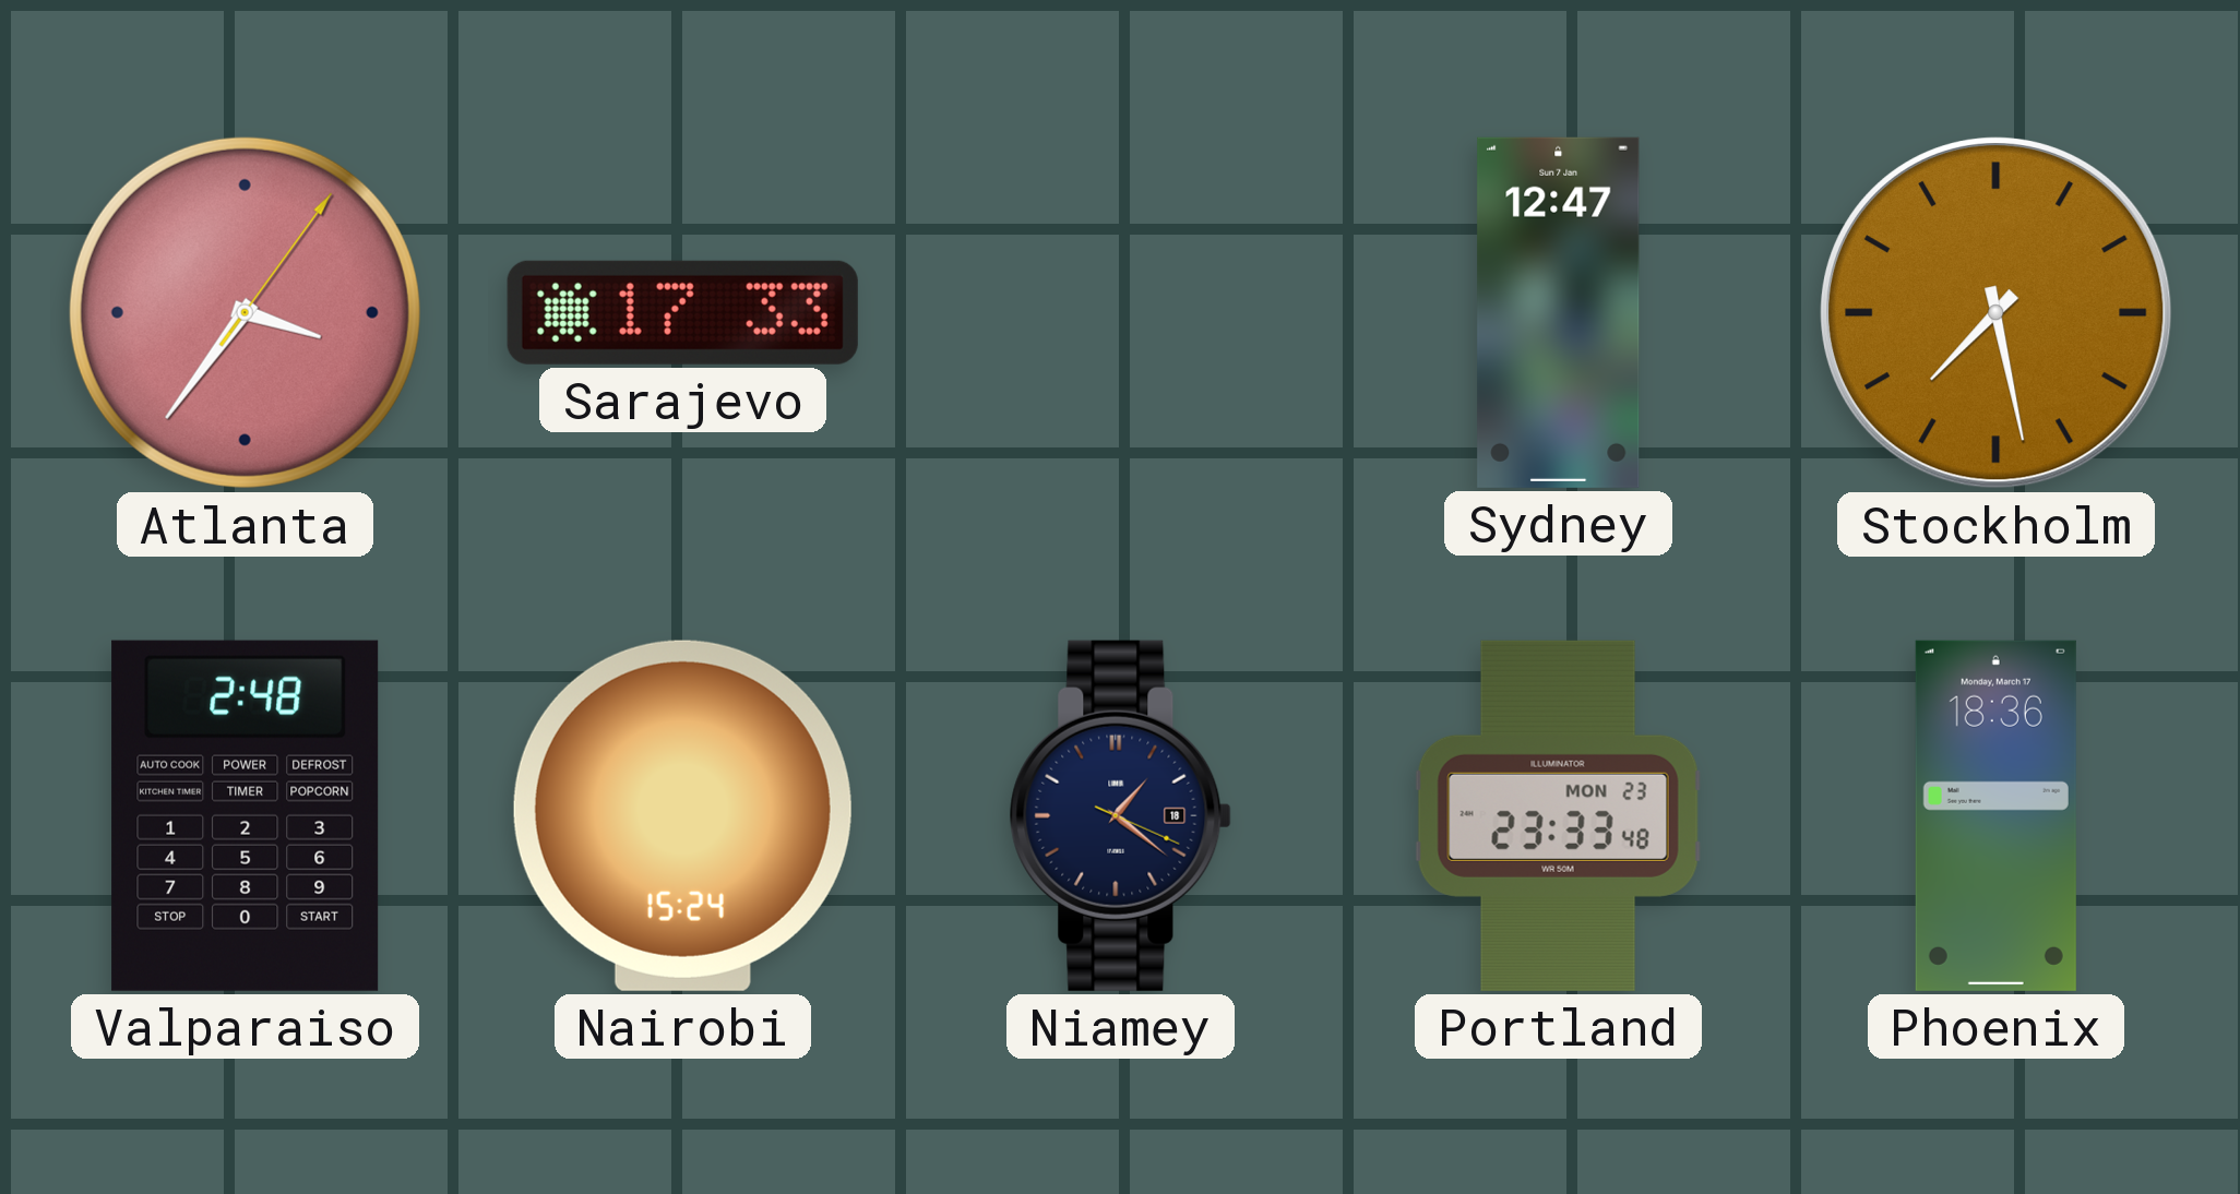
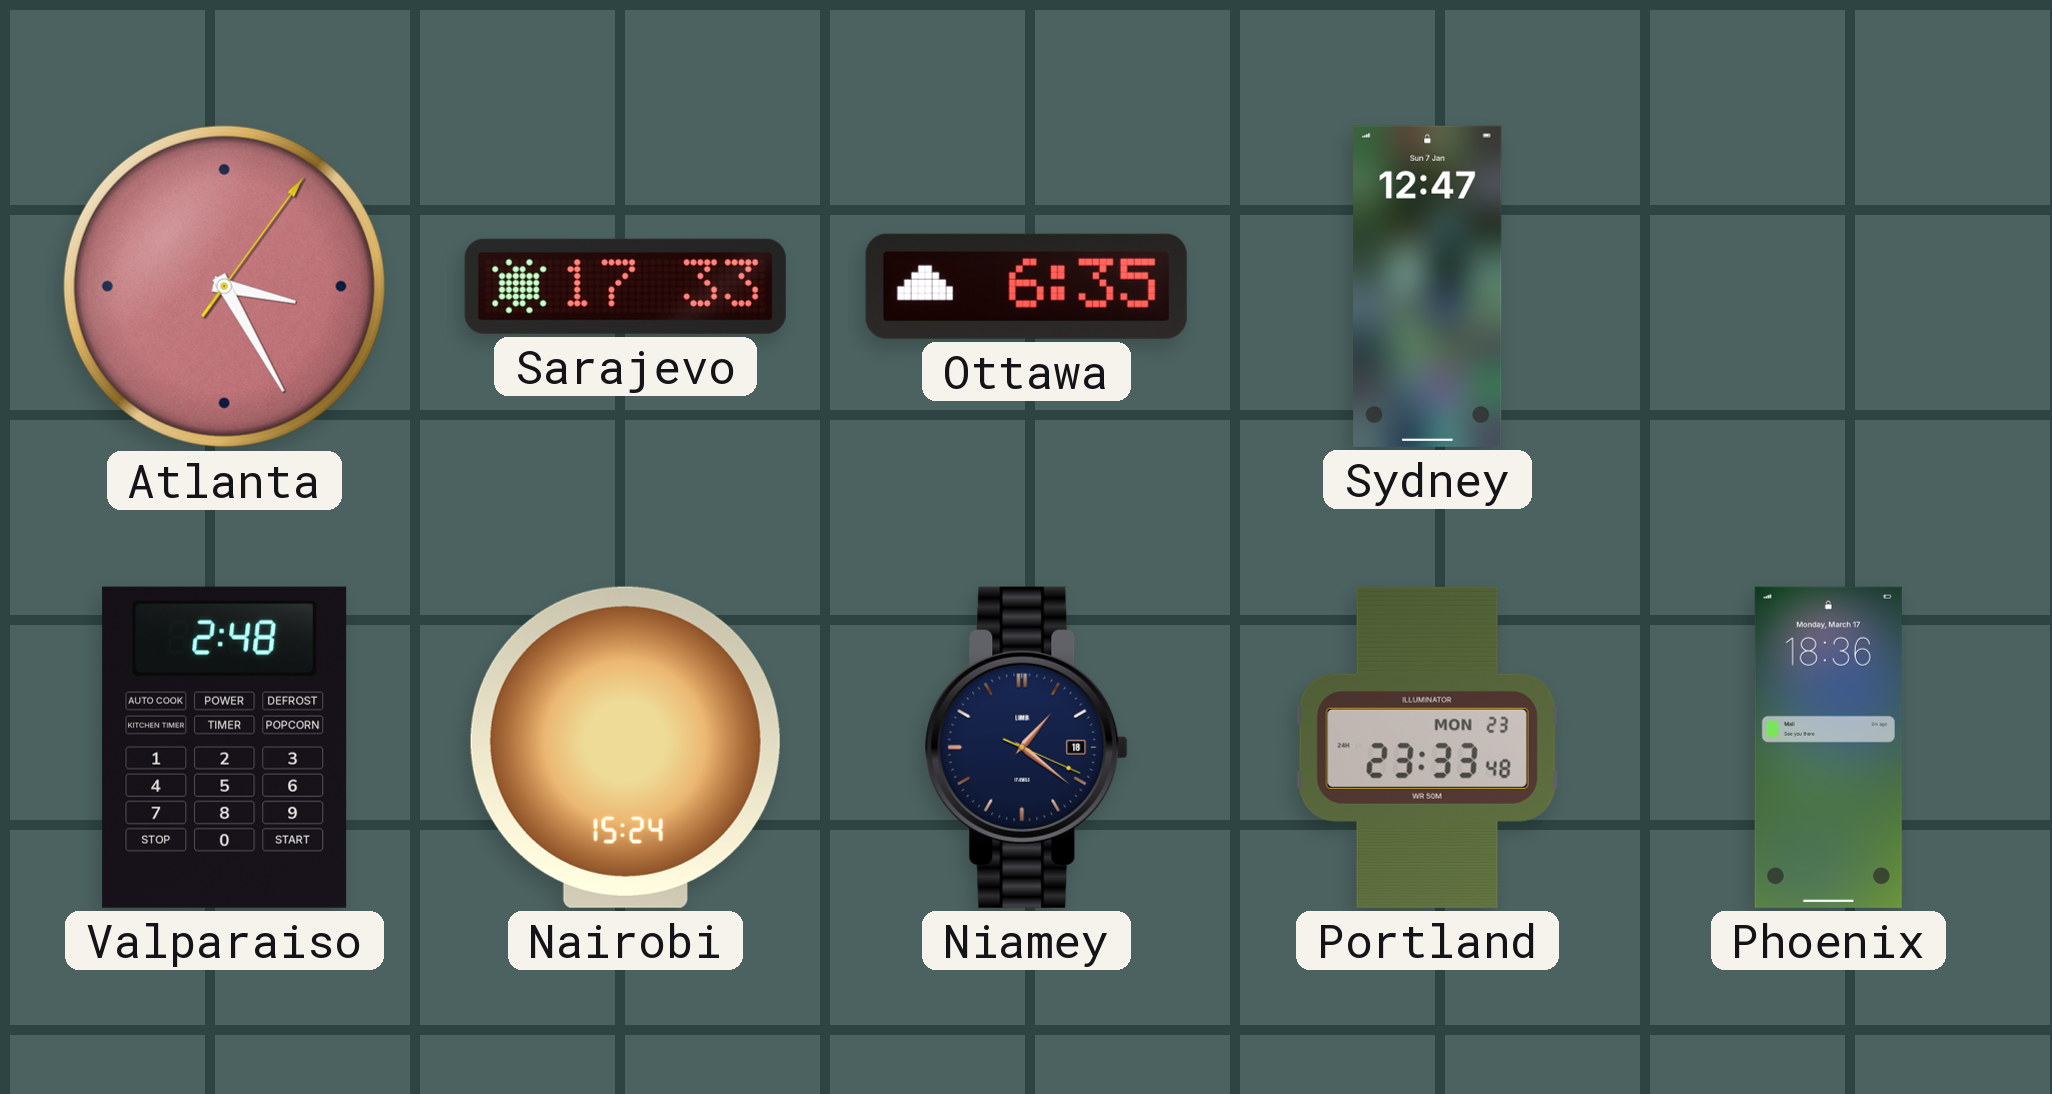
Atlanta: 3:36 -> 3:25
Ottawa: none -> 6:35
Stockholm: 7:28 -> none
